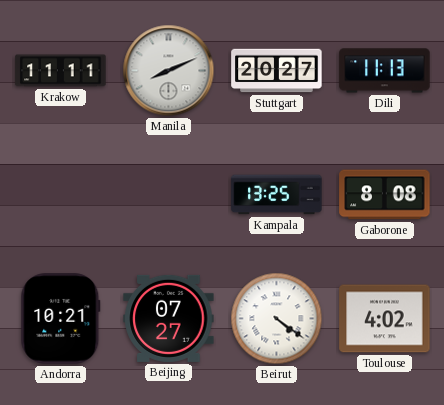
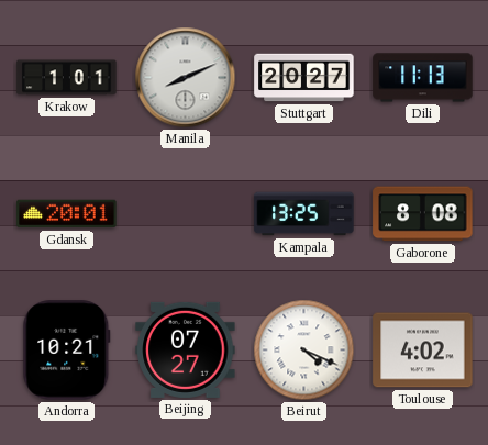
Krakow: 11:11 -> 1:01
Gdansk: none -> 20:01
Beirut: 4:21 -> 4:19
